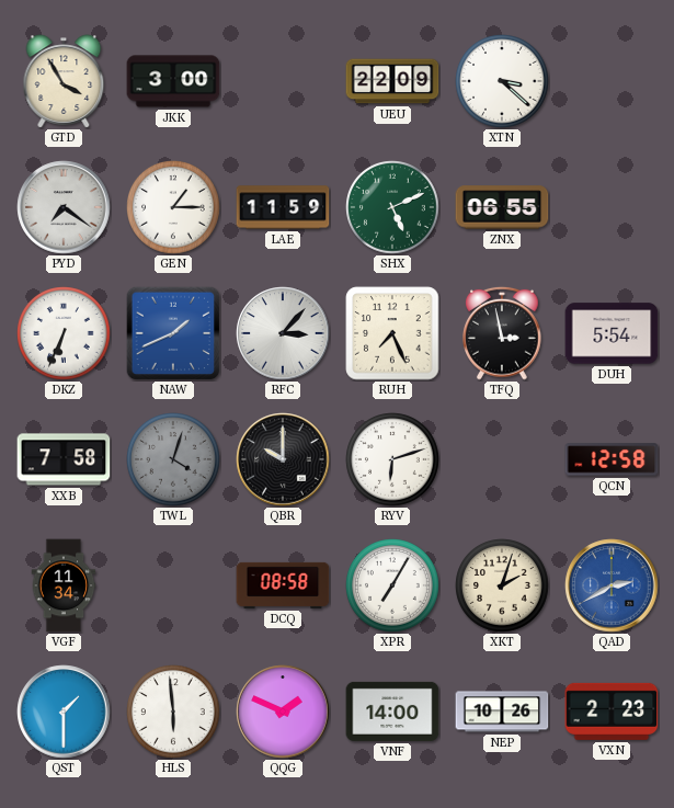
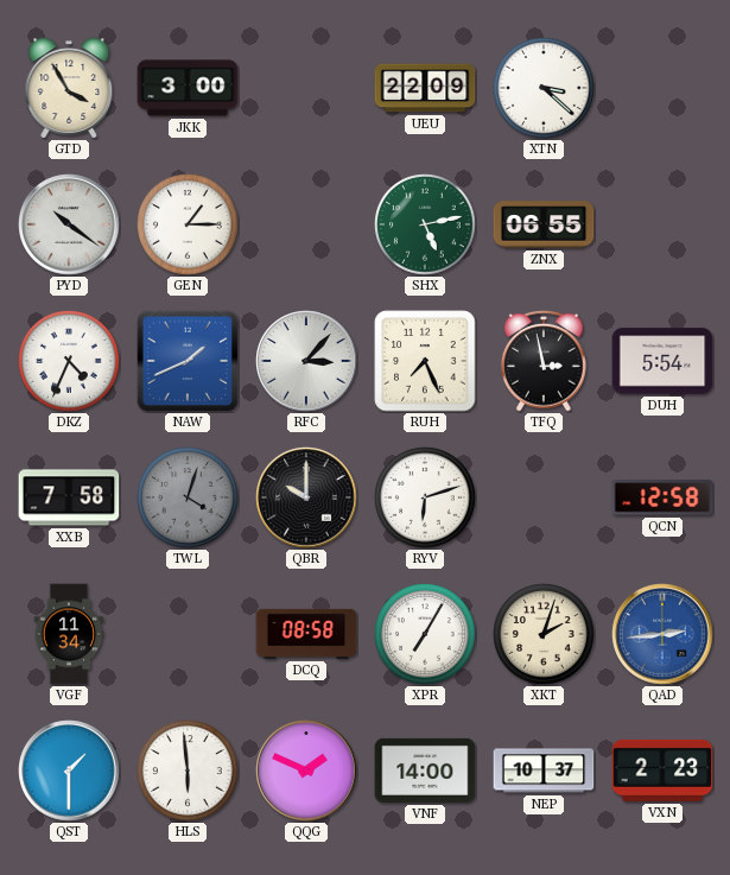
PYD: 7:21 -> 10:21
LAE: 11:59 -> none
SHX: 5:11 -> 5:13
DKZ: 6:34 -> 4:34
QAD: 2:40 -> 2:44
NEP: 10:26 -> 10:37
